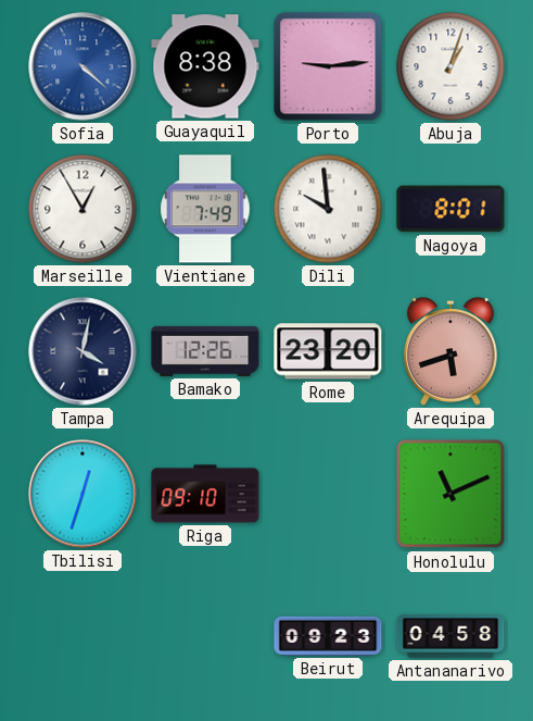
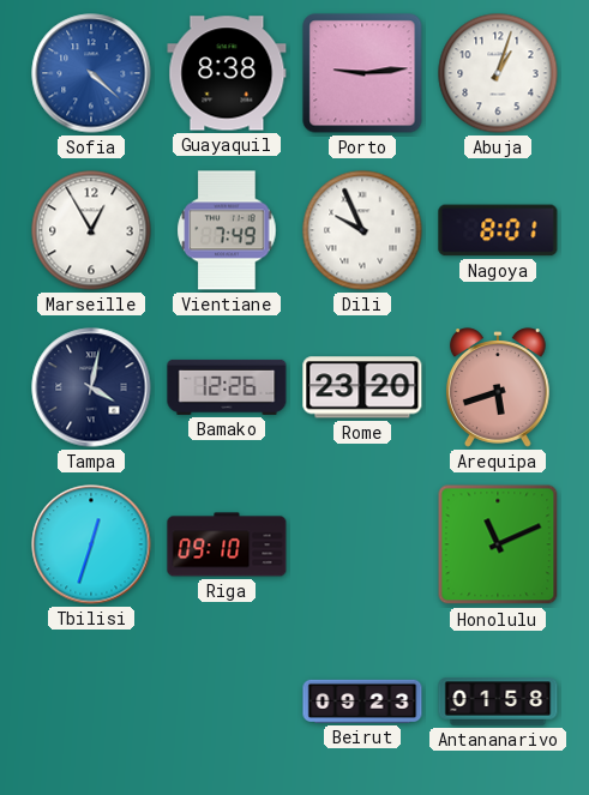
Dili: 9:59 -> 9:56
Antananarivo: 04:58 -> 01:58
